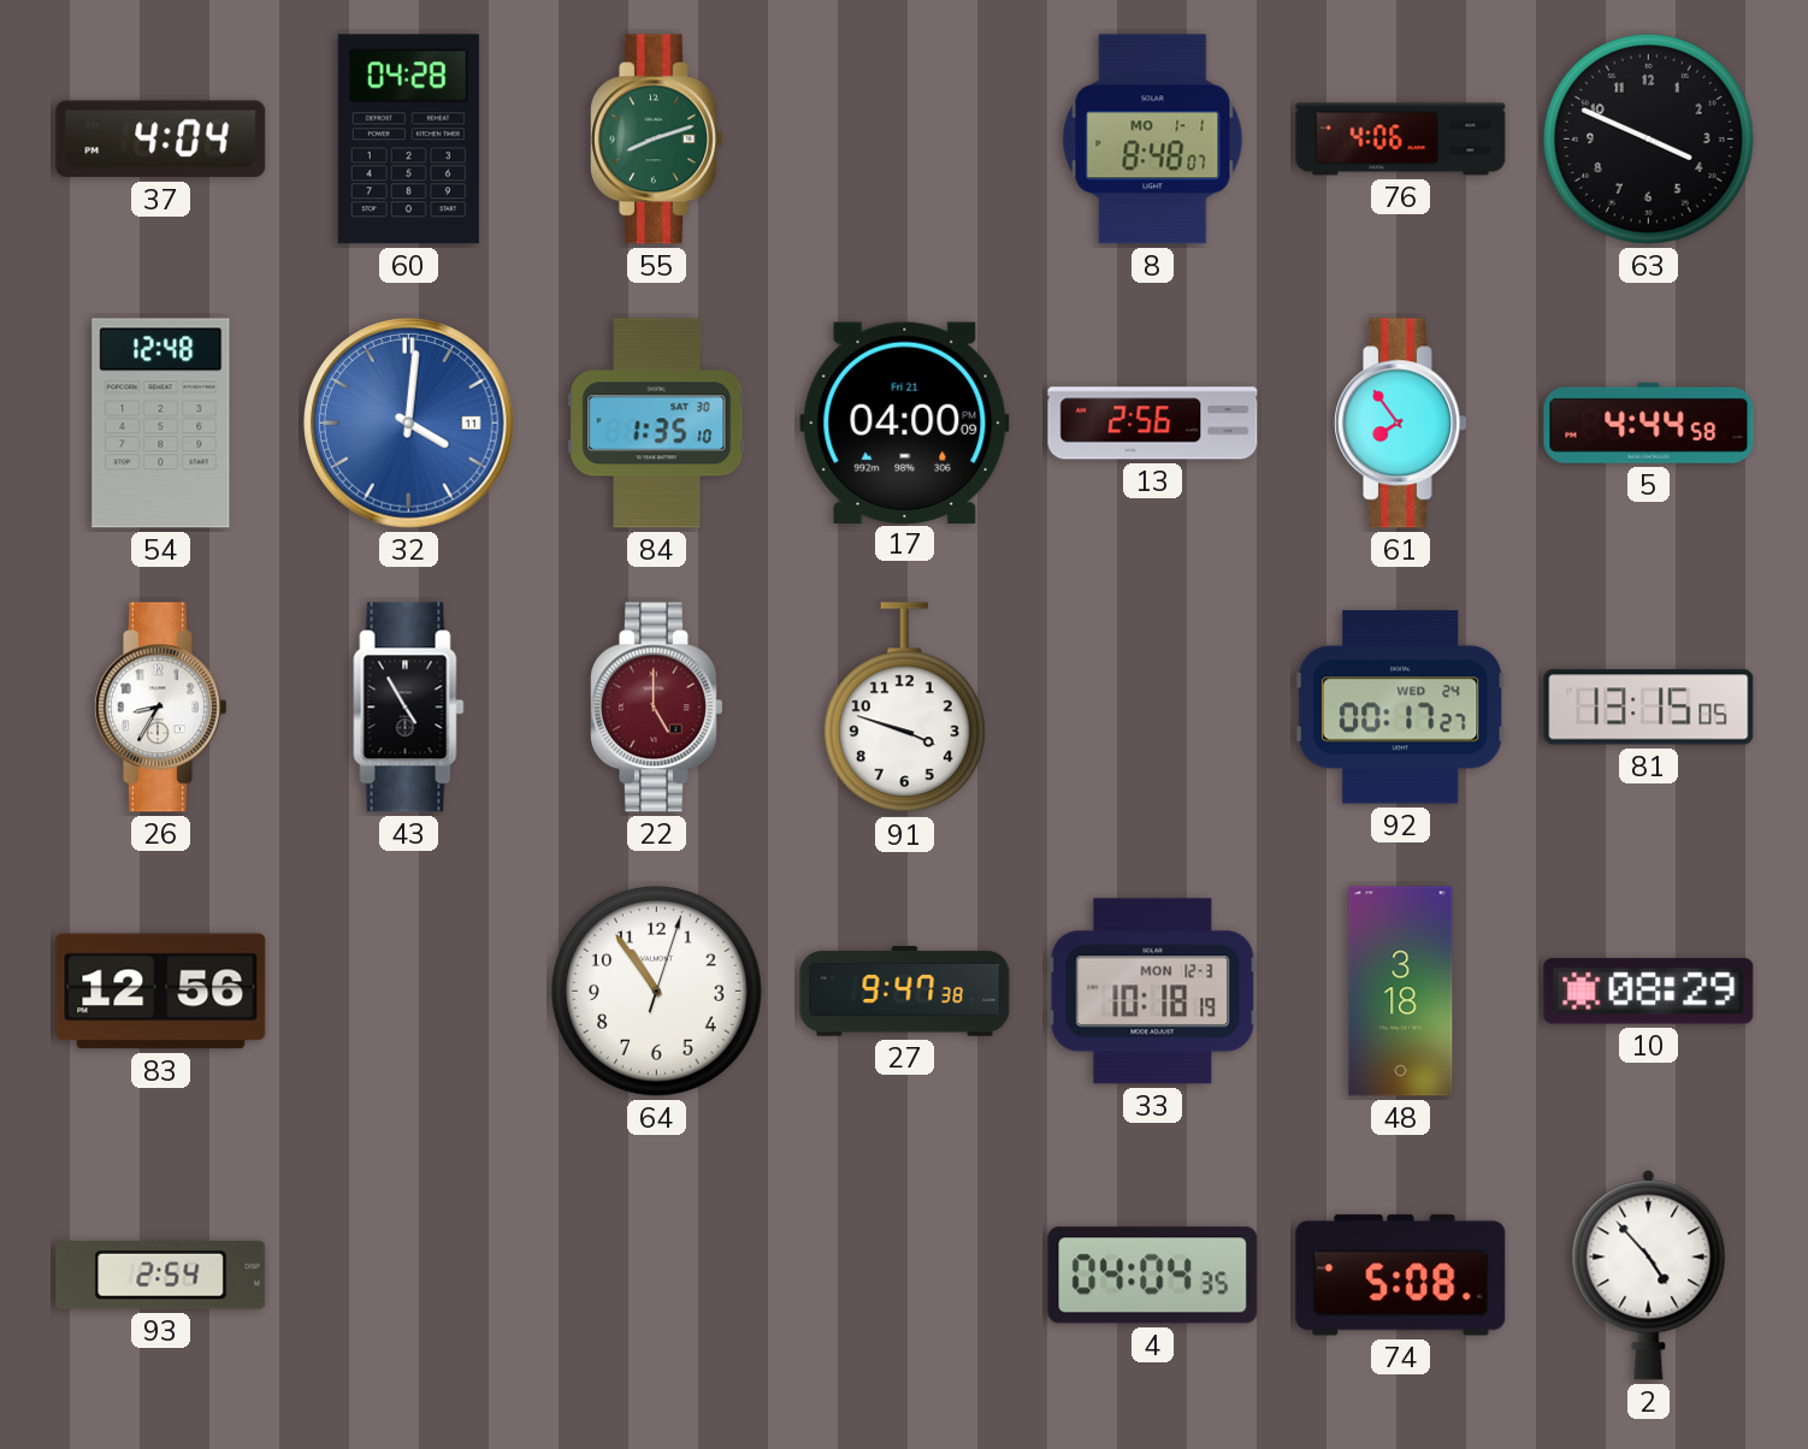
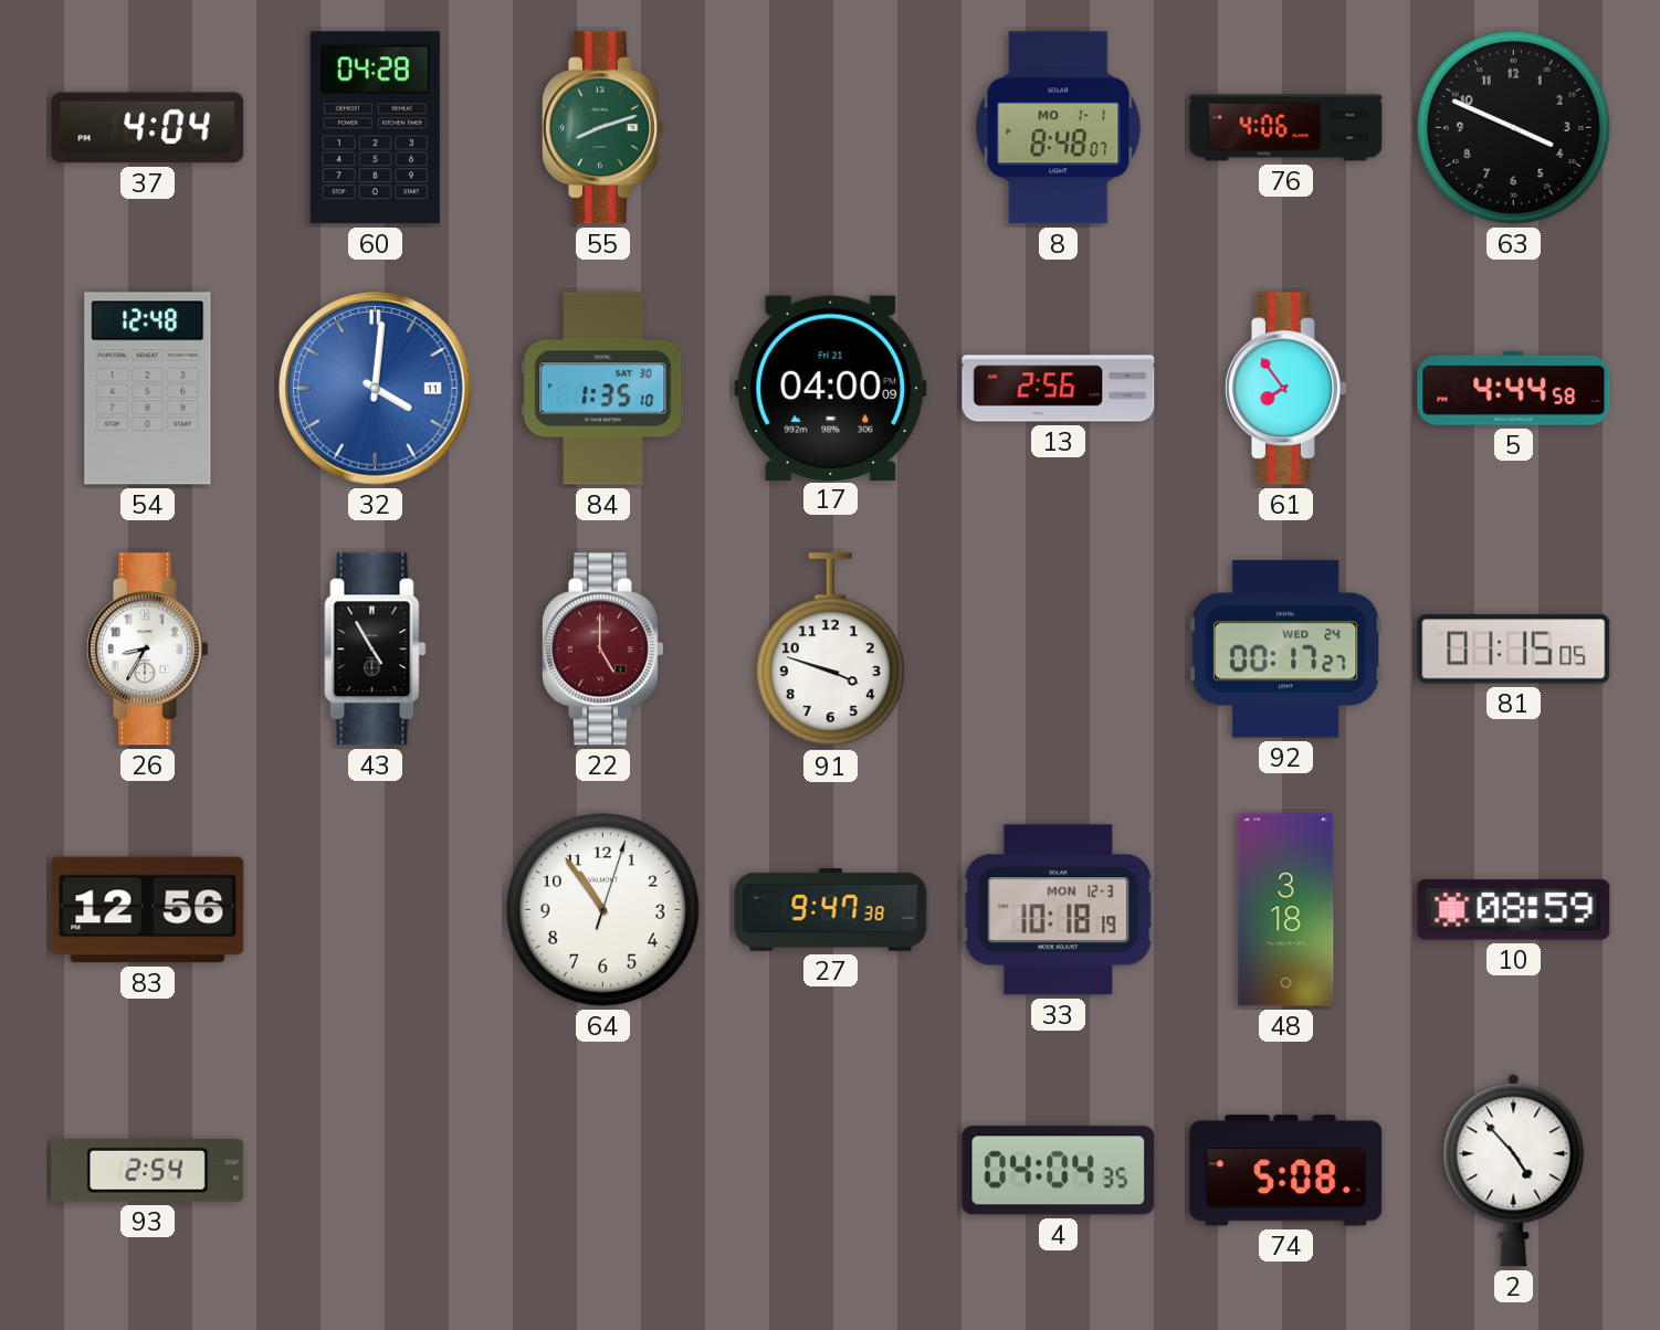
81: 13:15 -> 01:15
10: 08:29 -> 08:59
